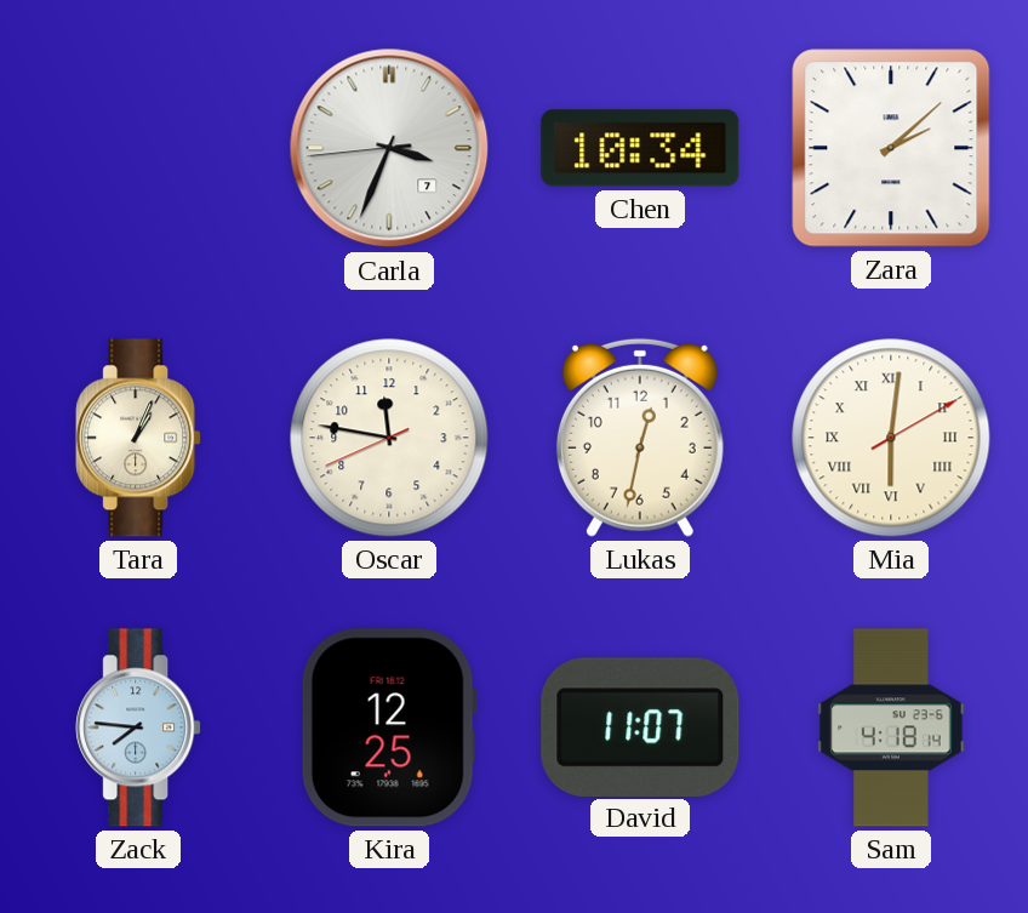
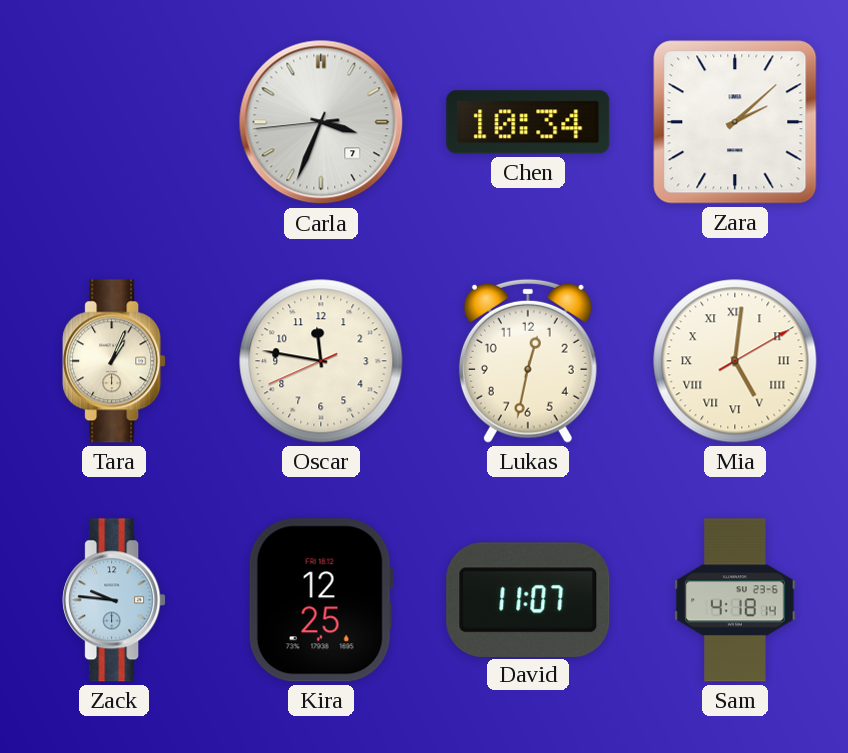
Mia: 6:01 -> 5:01
Zack: 7:46 -> 9:46
